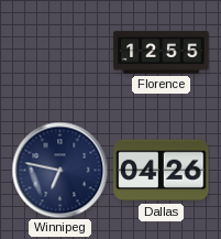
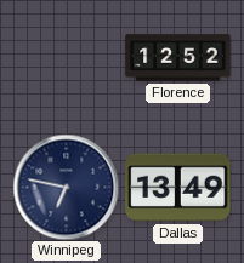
Florence: 12:55 -> 12:52
Dallas: 04:26 -> 13:49
